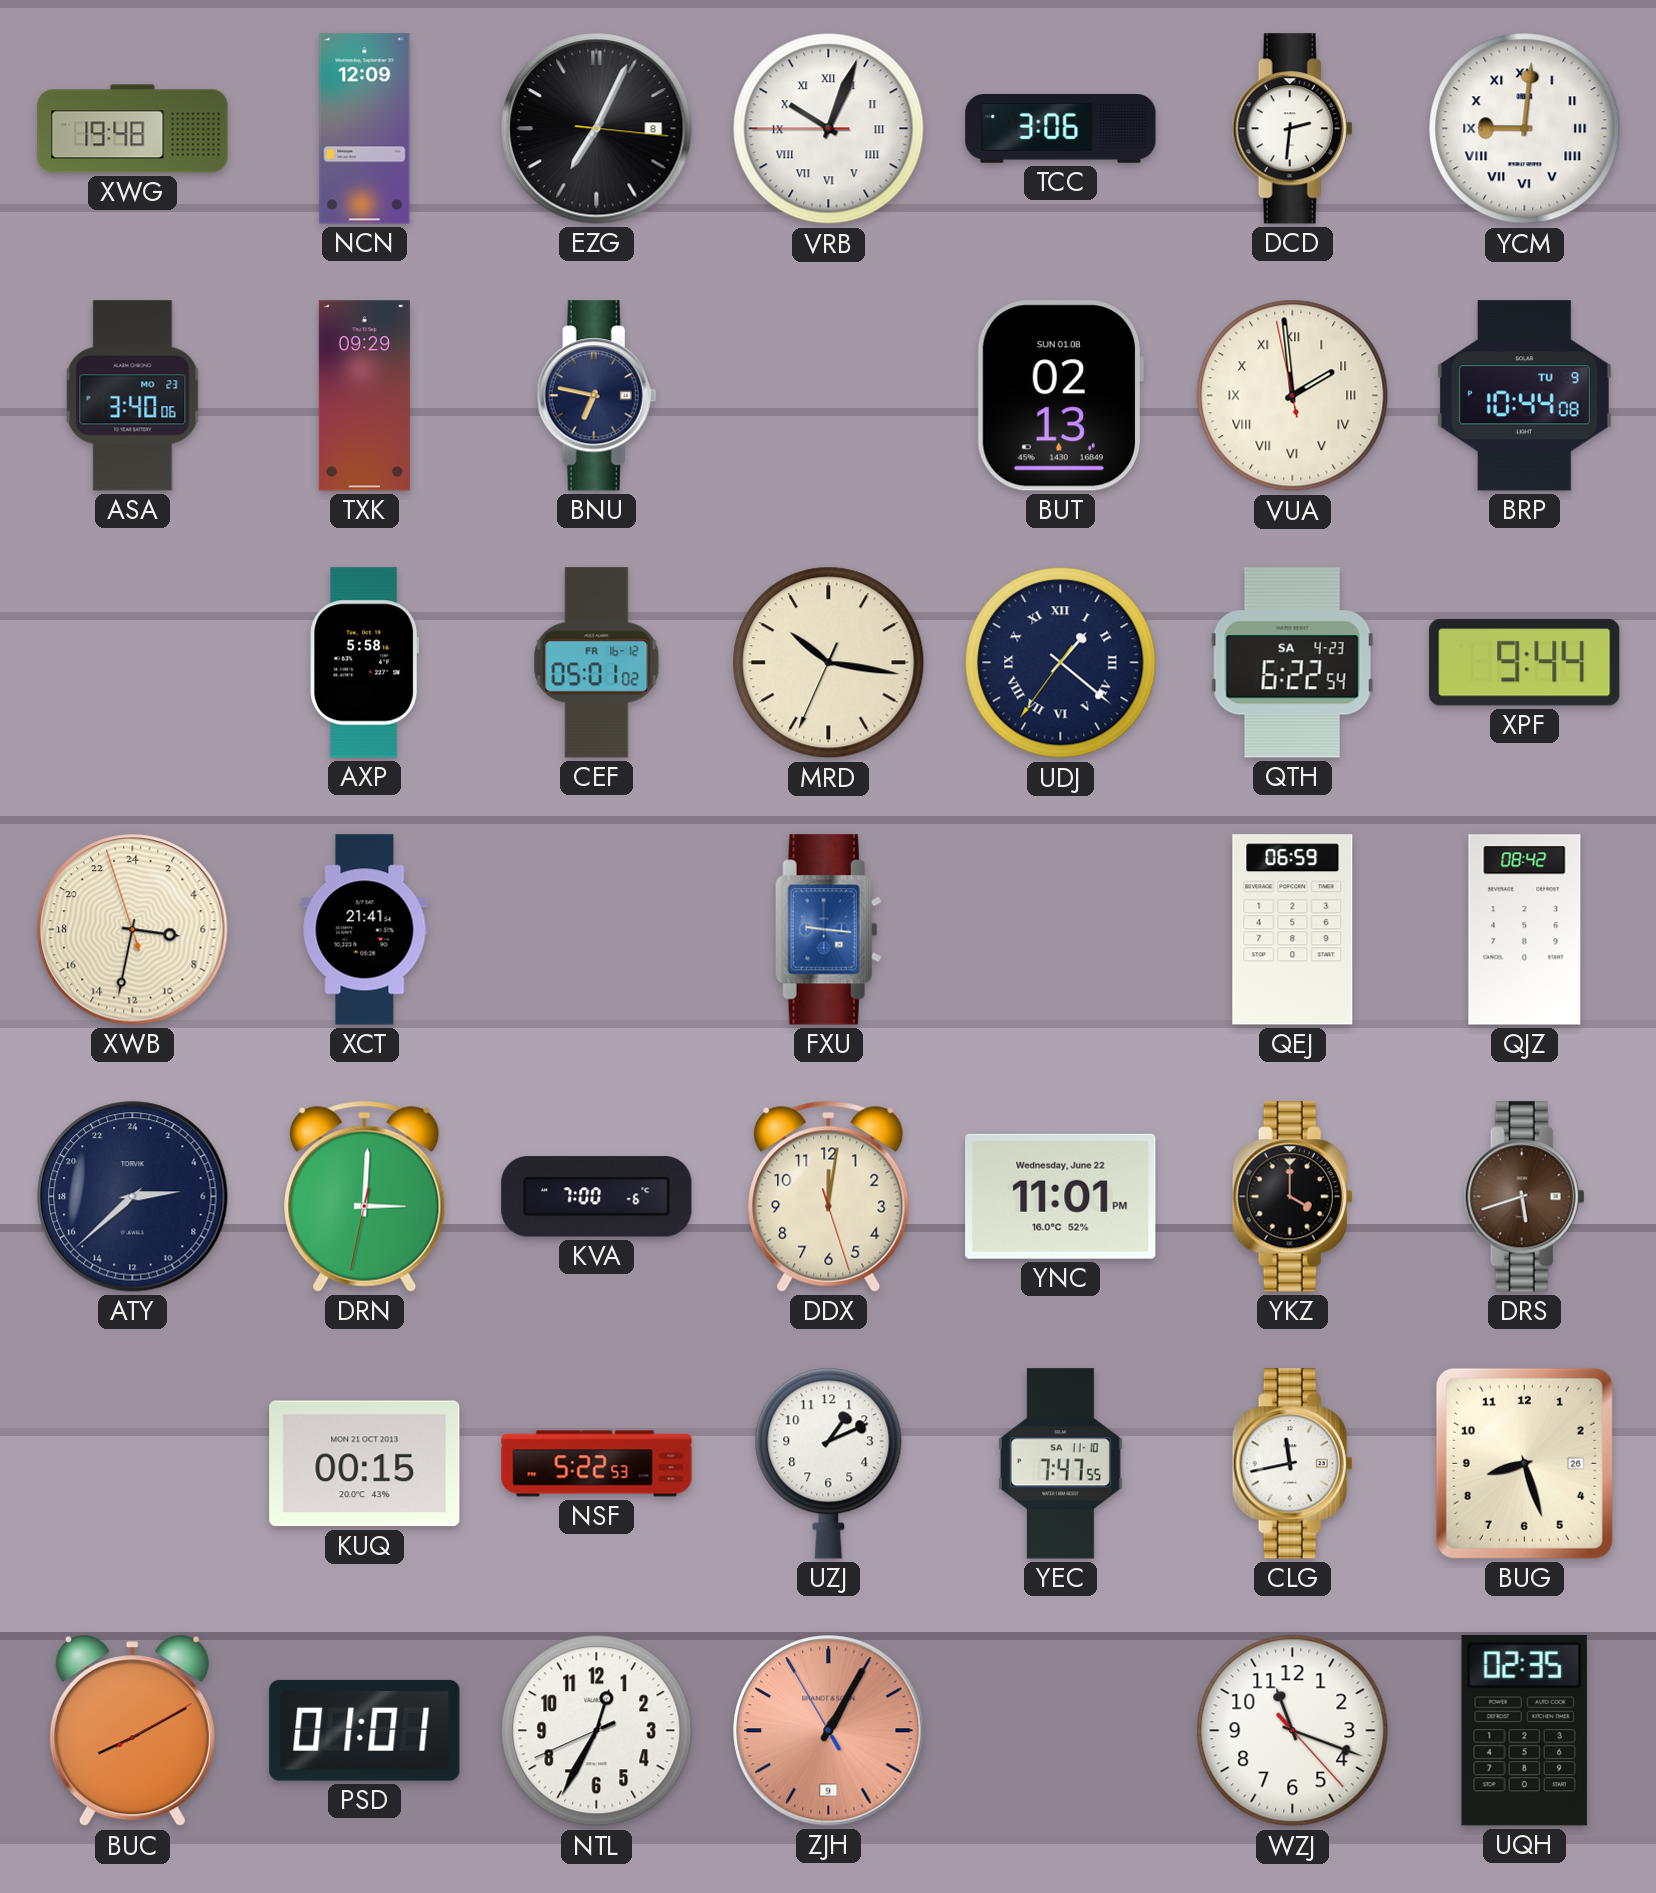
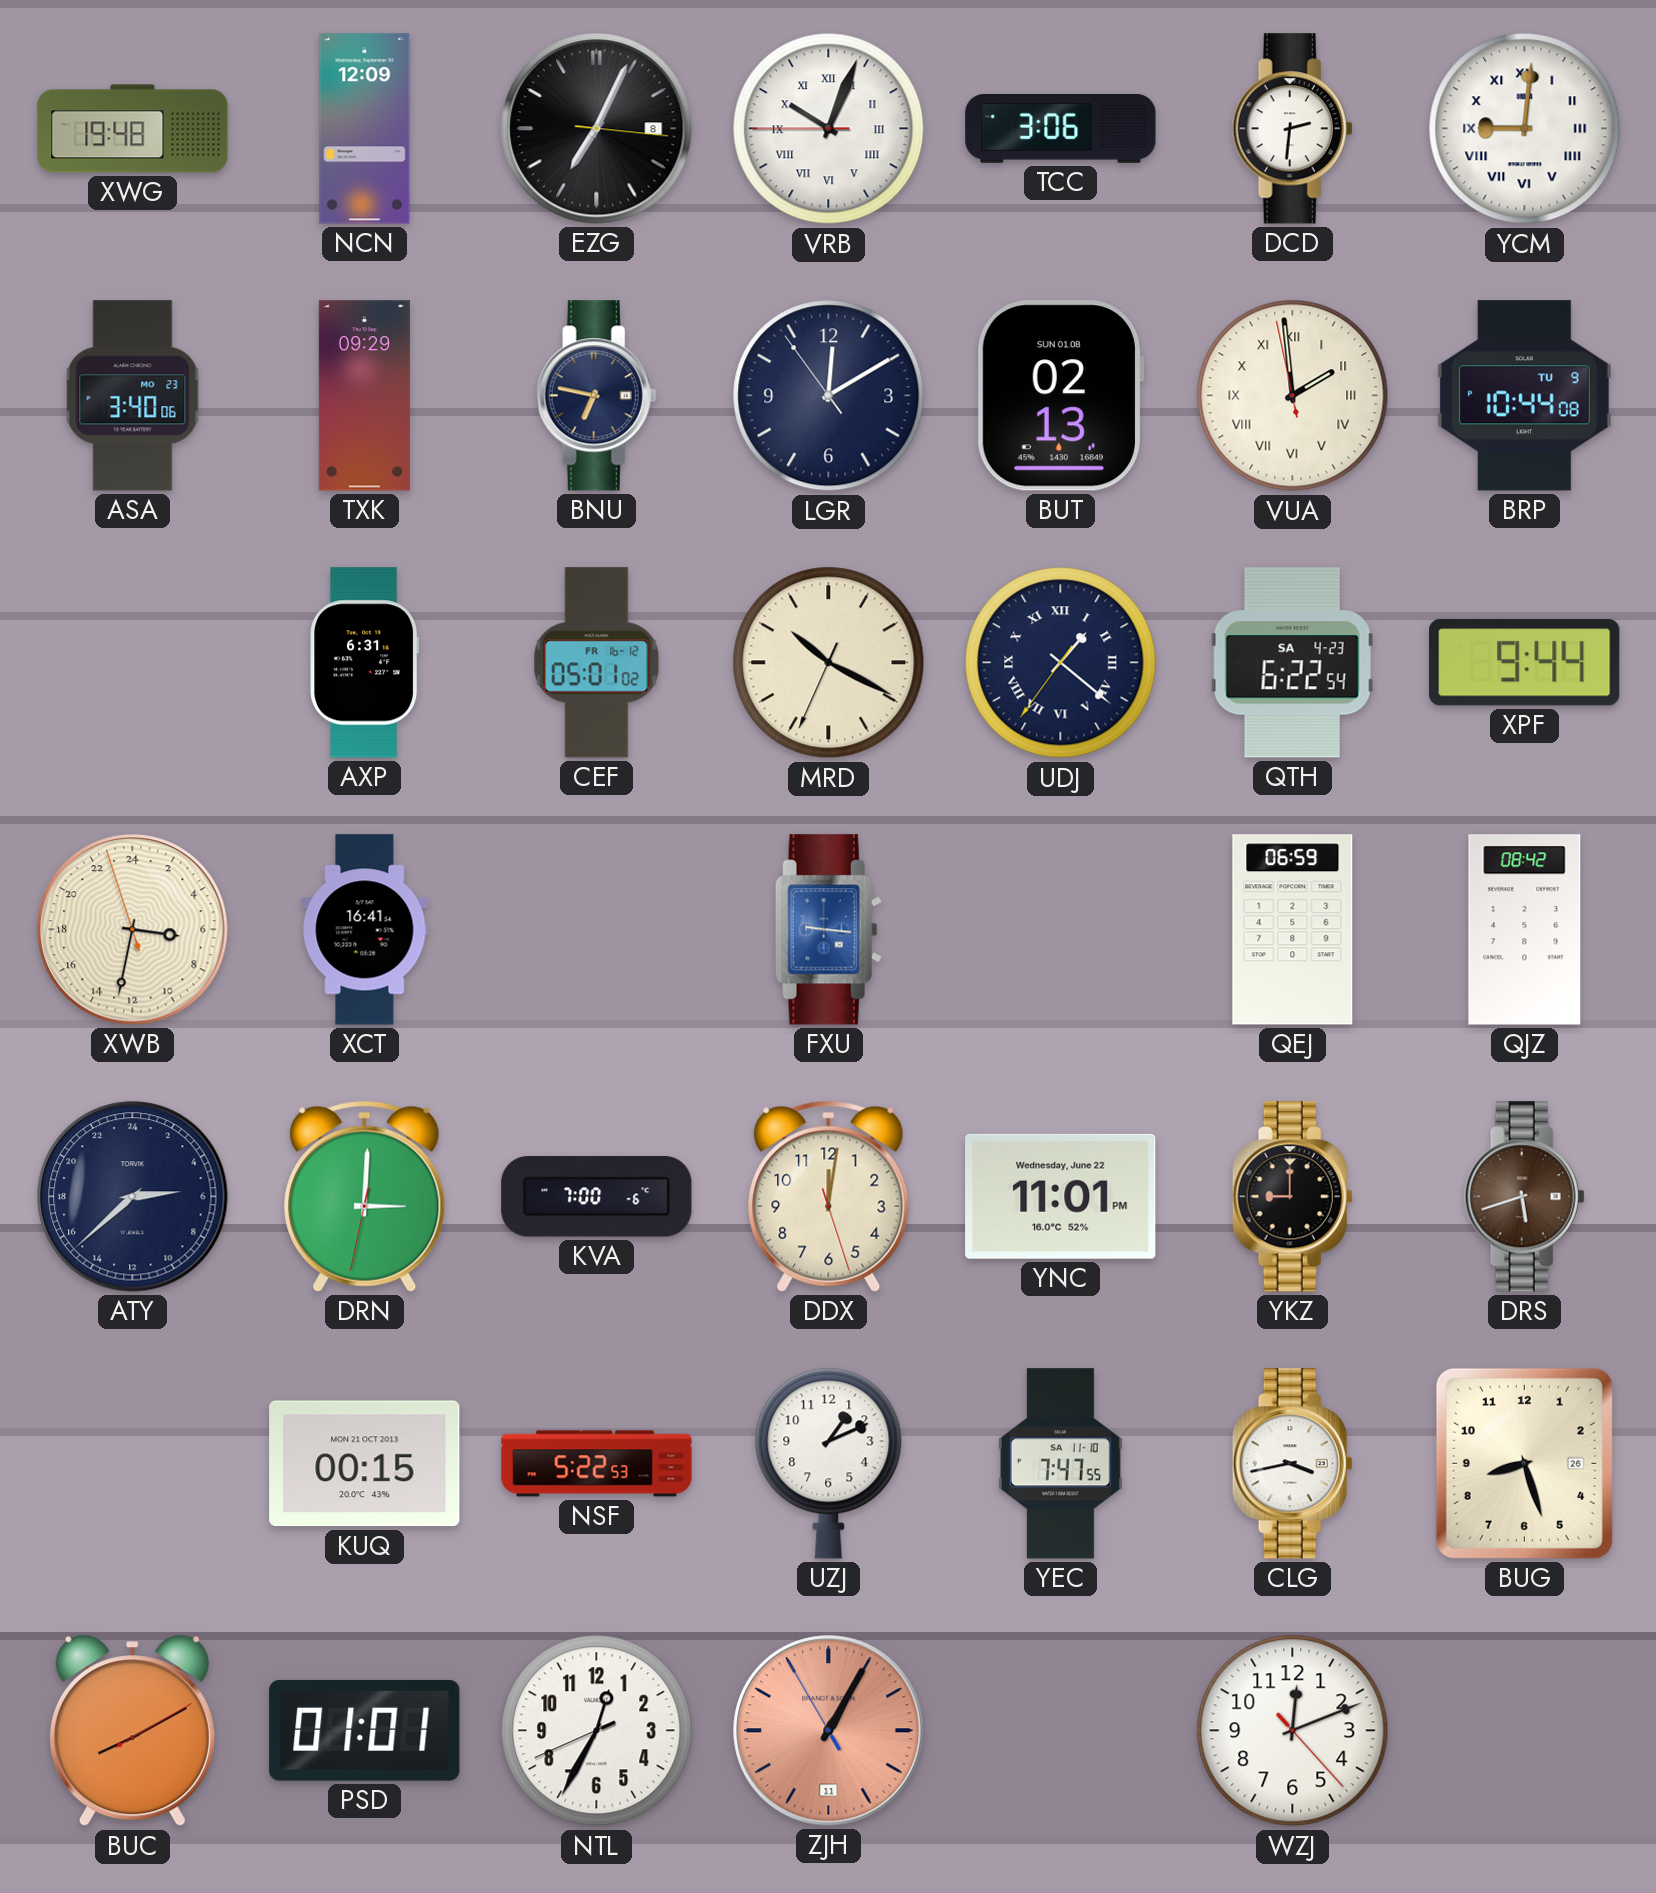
LGR: none -> 12:09
AXP: 5:58 -> 6:31
MRD: 10:16 -> 10:19
XCT: 21:41 -> 16:41
YKZ: 4:00 -> 9:00
CLG: 11:43 -> 3:43
ZJH date: 9 -> 11
WZJ: 11:18 -> 12:11
UQH: 02:35 -> none
